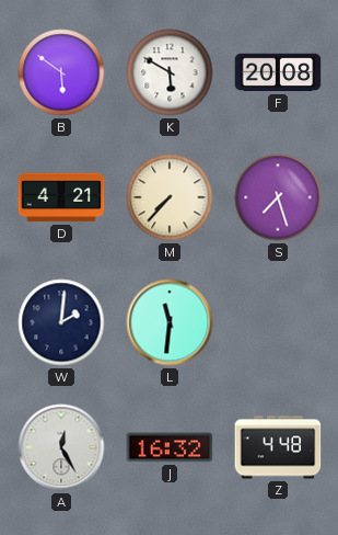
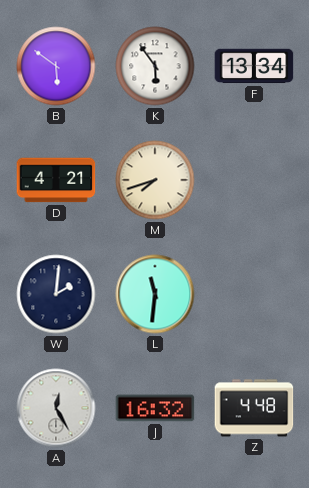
K: 5:50 -> 5:54
F: 20:08 -> 13:34
M: 7:37 -> 7:42
S: 7:27 -> none
